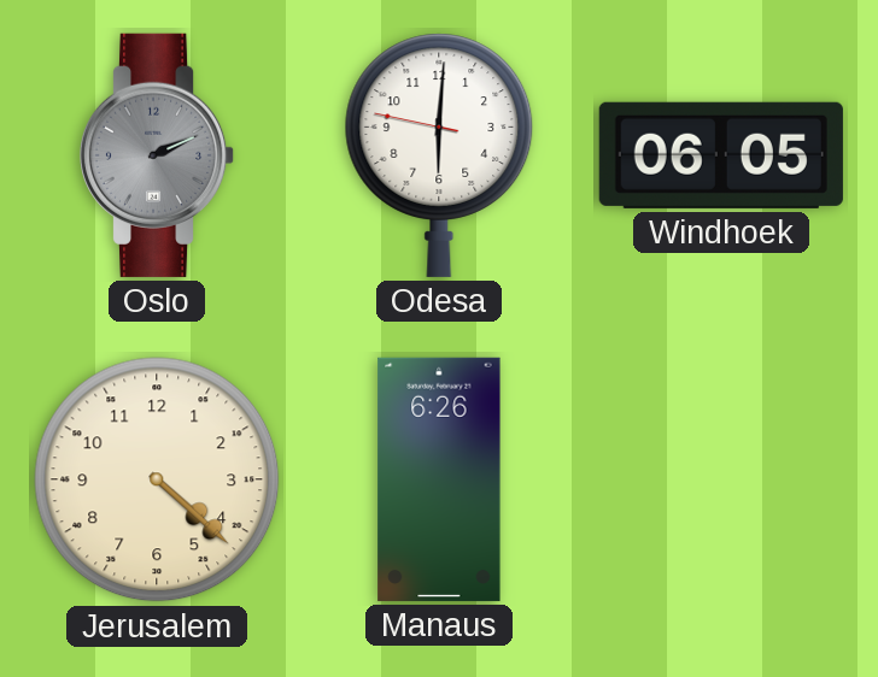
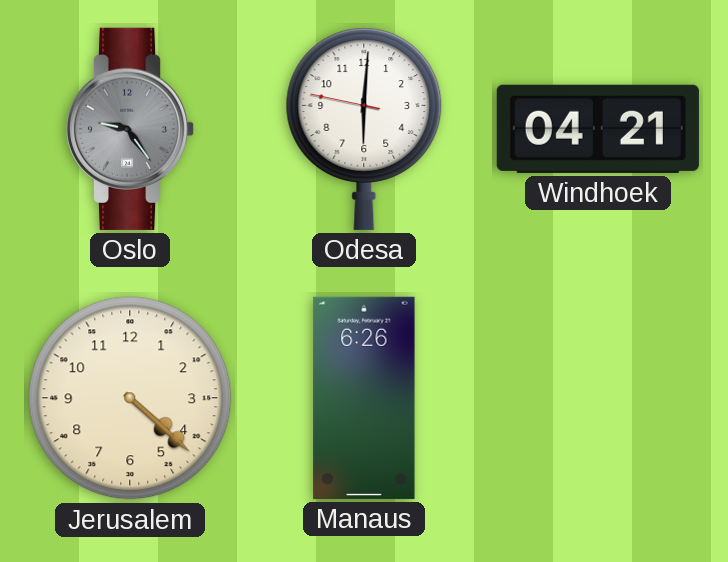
Oslo: 2:11 -> 9:24
Windhoek: 06:05 -> 04:21
